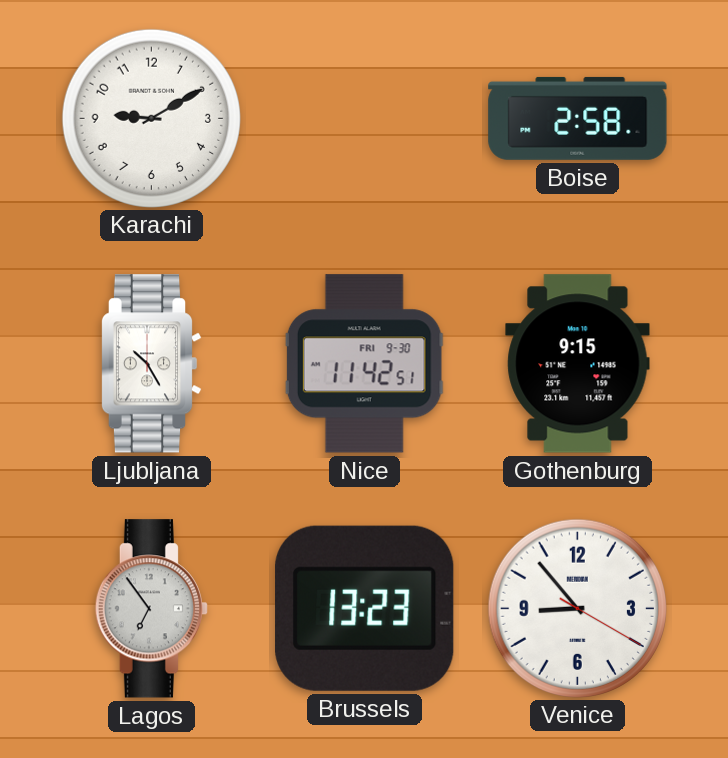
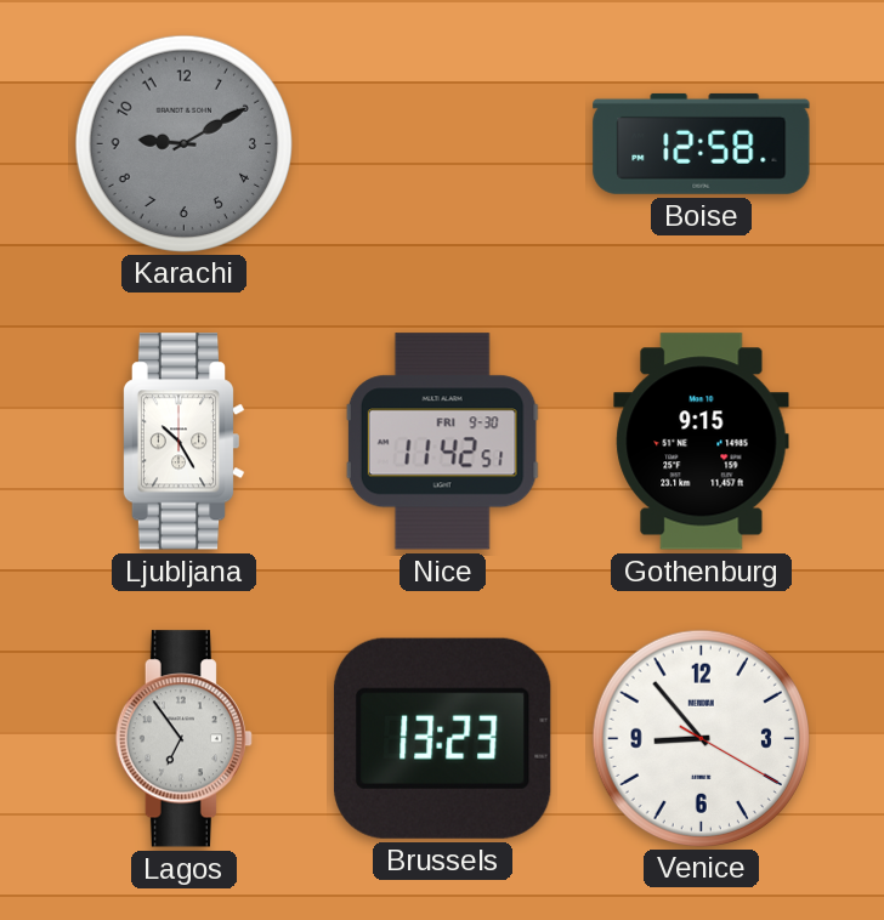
Karachi dial: white -> grey
Boise: 2:58 -> 12:58
